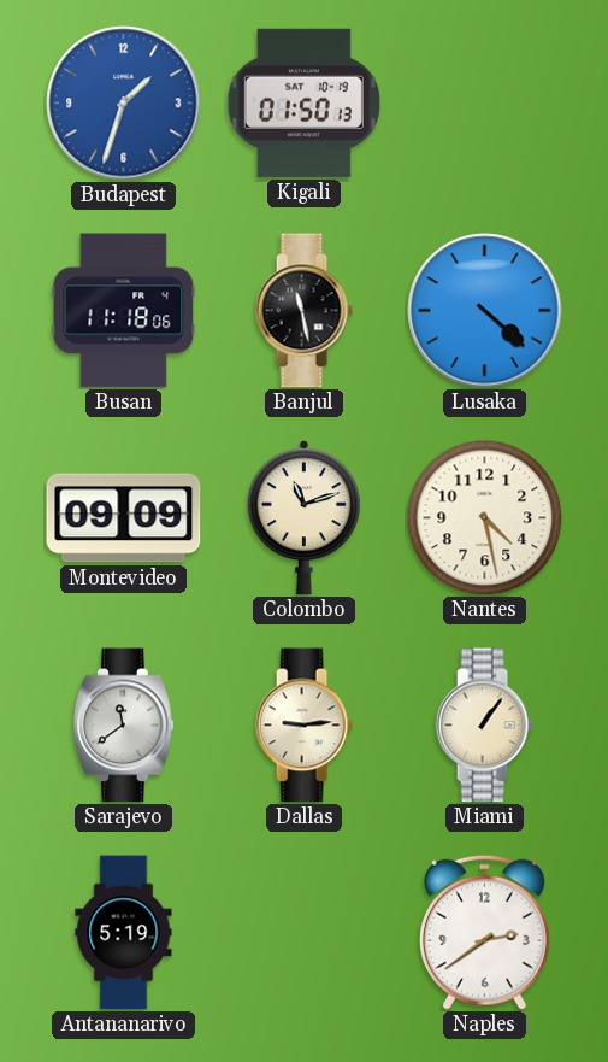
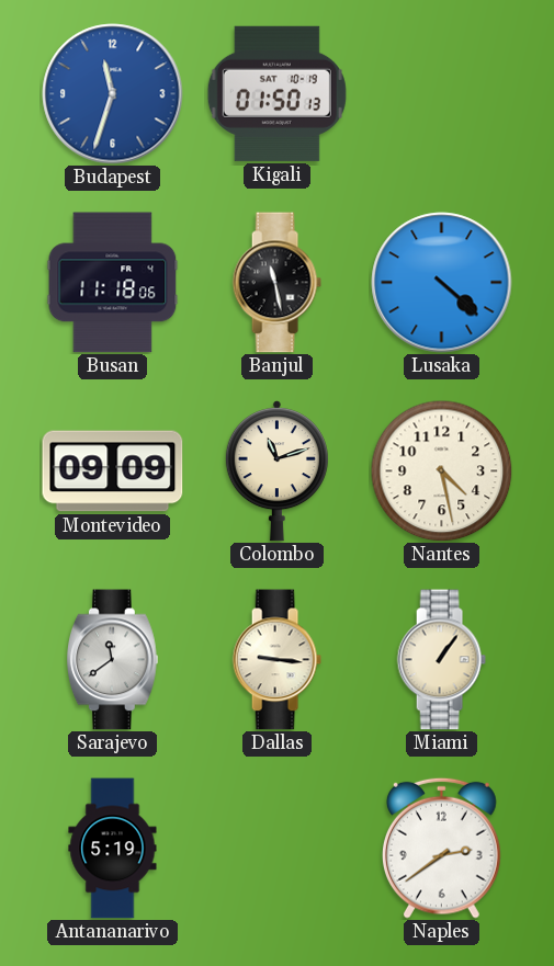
Budapest: 1:33 -> 11:33
Dallas: 9:14 -> 9:16
